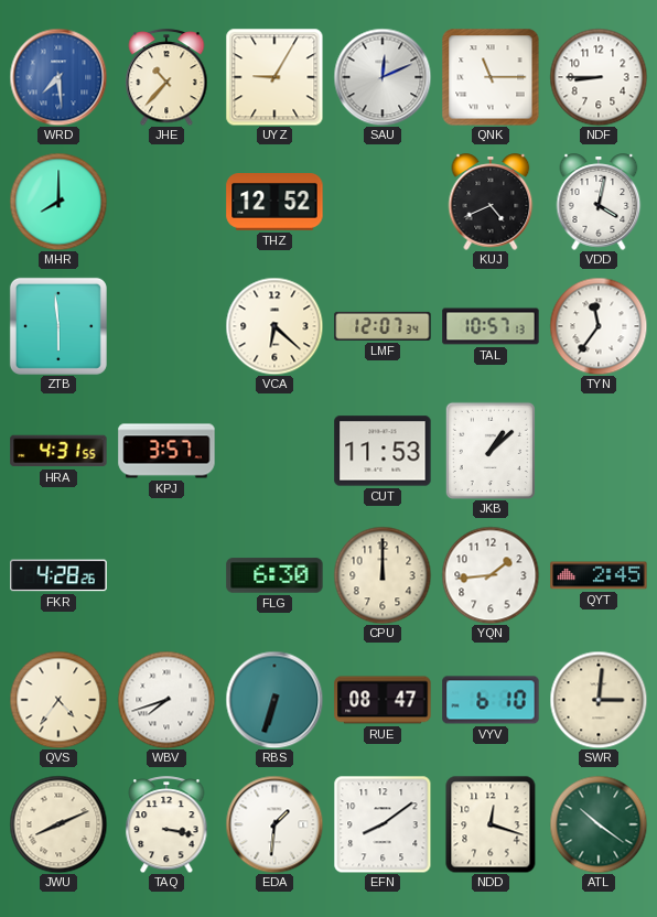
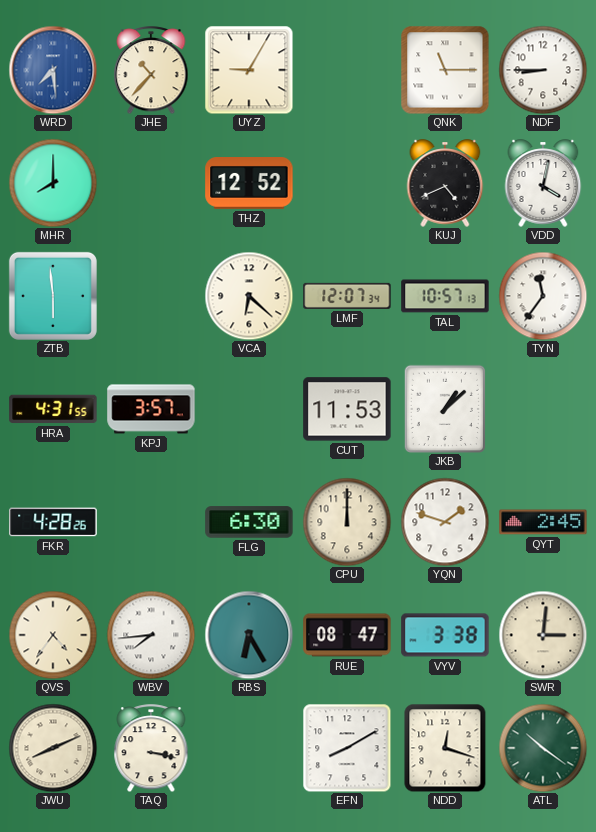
SAU: 12:11 -> none
YQN: 1:44 -> 1:48
WBV: 7:42 -> 7:44
RBS: 6:33 -> 6:25
VYV: 6:10 -> 3:38
EDA: 1:31 -> none
EFN: 8:09 -> 8:10
